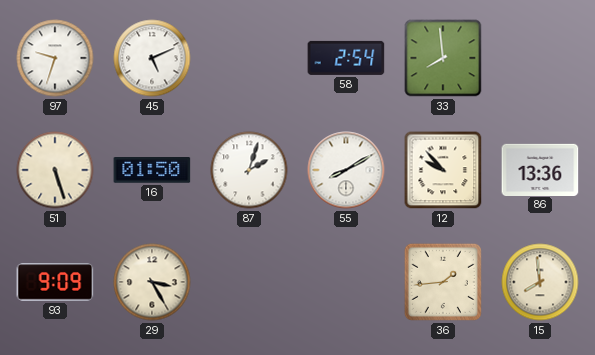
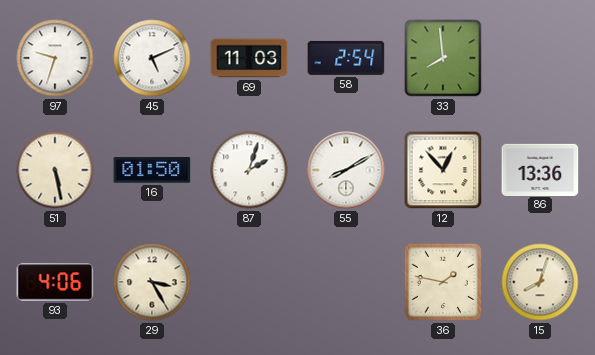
69: none -> 11:03
51: 5:27 -> 5:28
12: 9:53 -> 12:53
93: 9:09 -> 4:06
36: 1:44 -> 1:47
15: 7:59 -> 8:03
